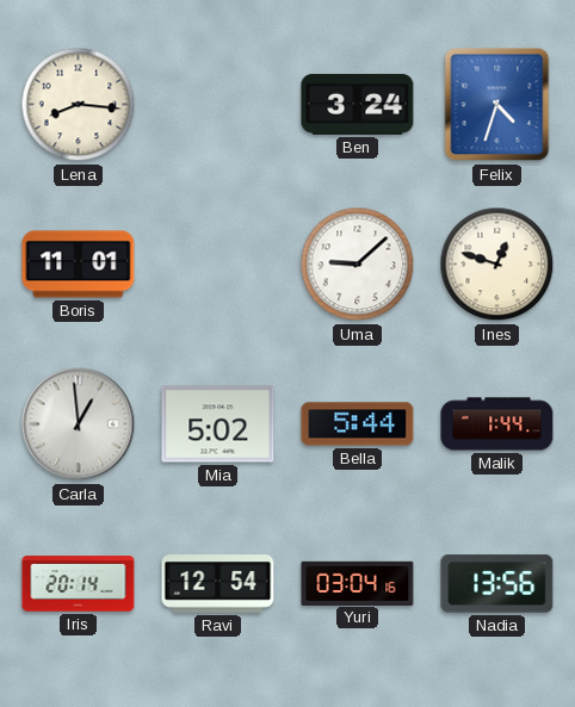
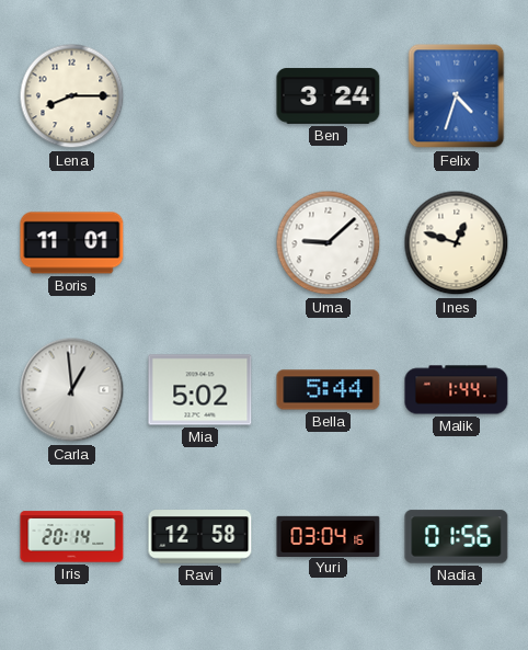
Lena: 8:16 -> 8:15
Ravi: 12:54 -> 12:58
Nadia: 13:56 -> 01:56
